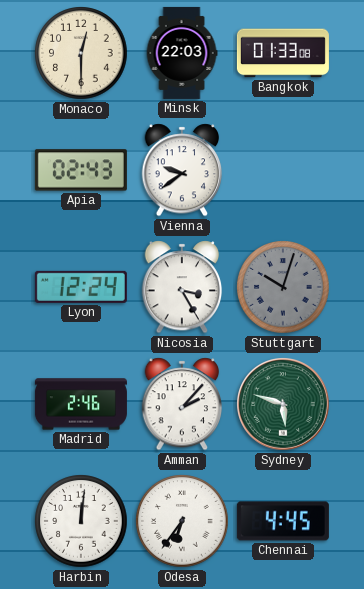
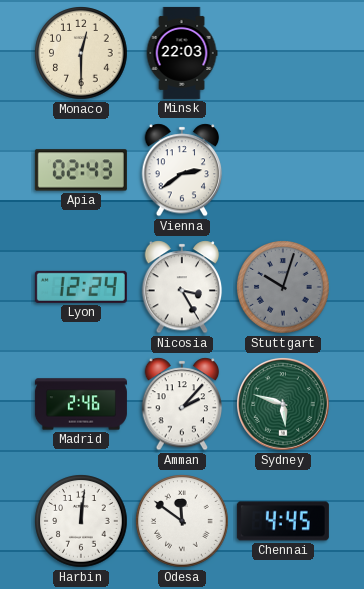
Bangkok: 01:33 -> none
Vienna: 9:39 -> 2:39
Odesa: 6:36 -> 11:51
